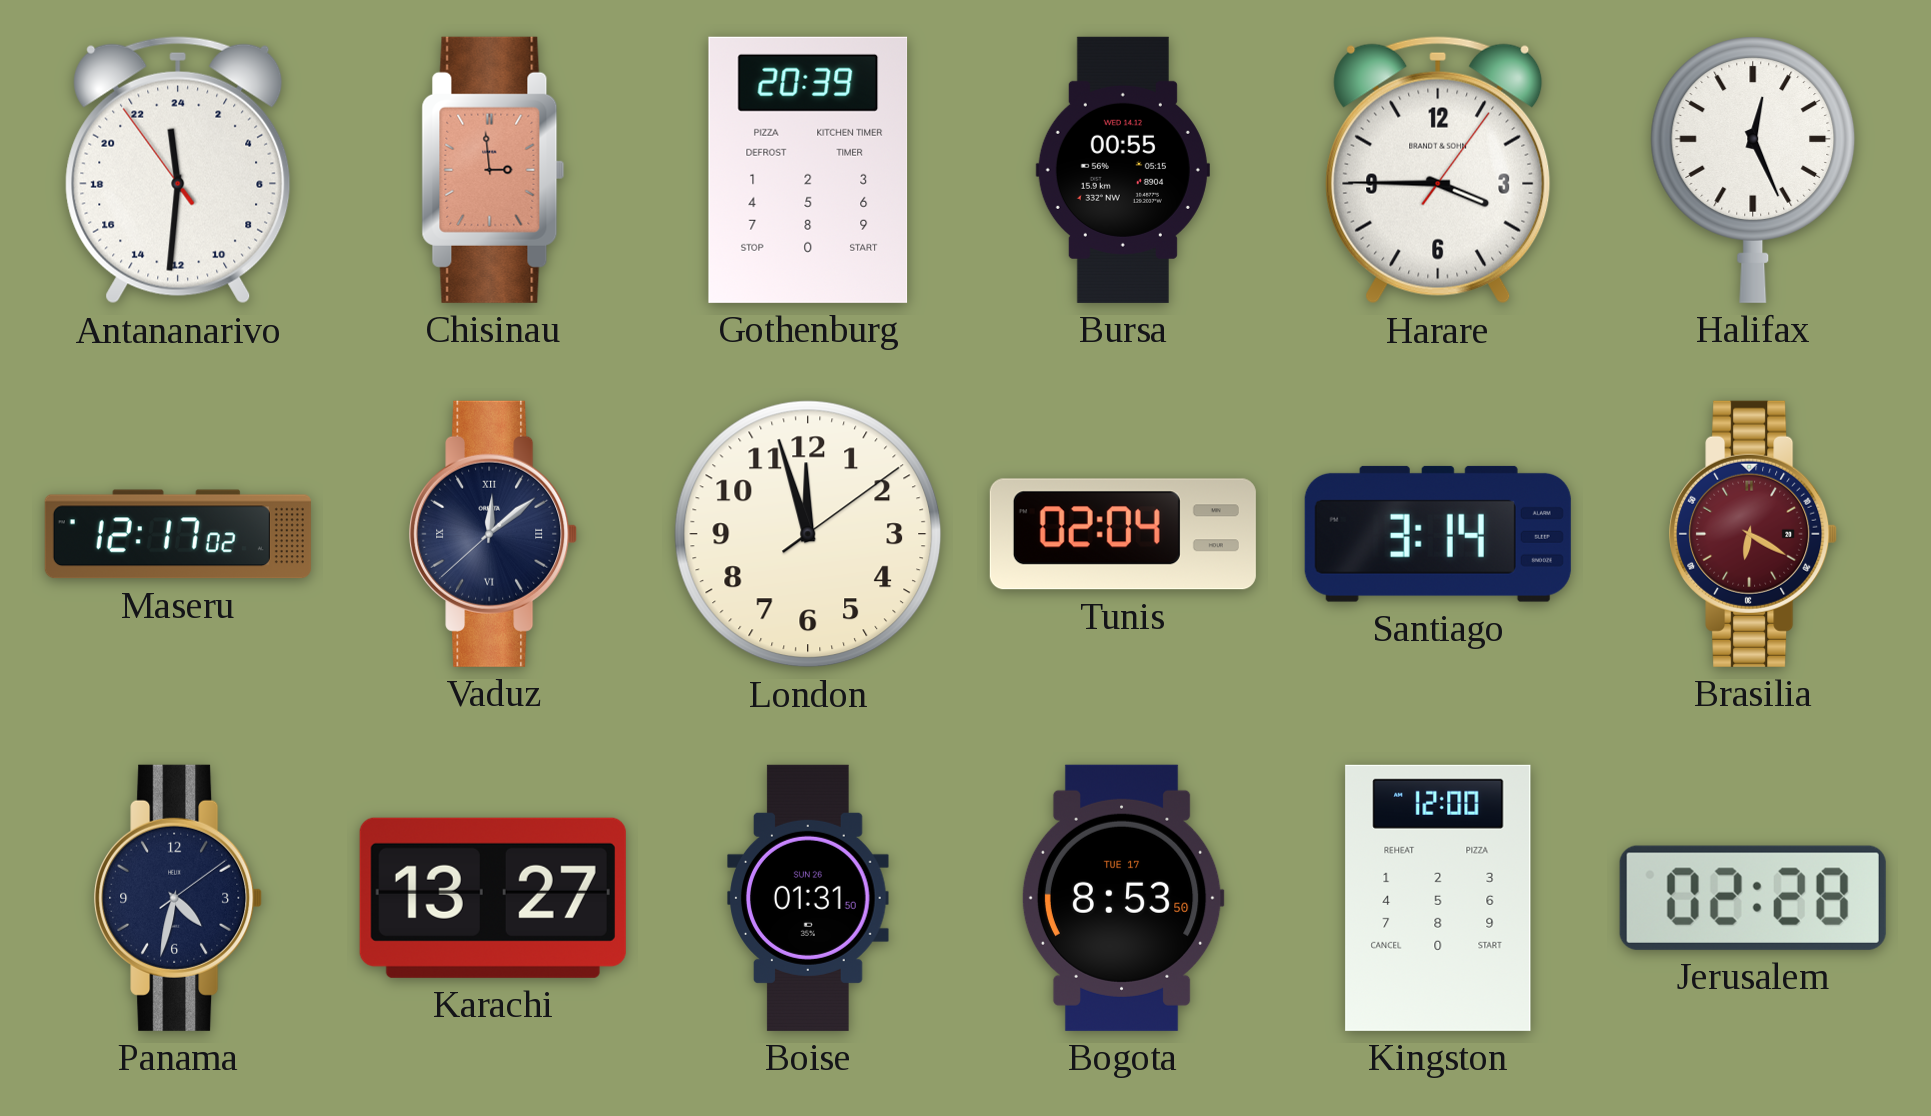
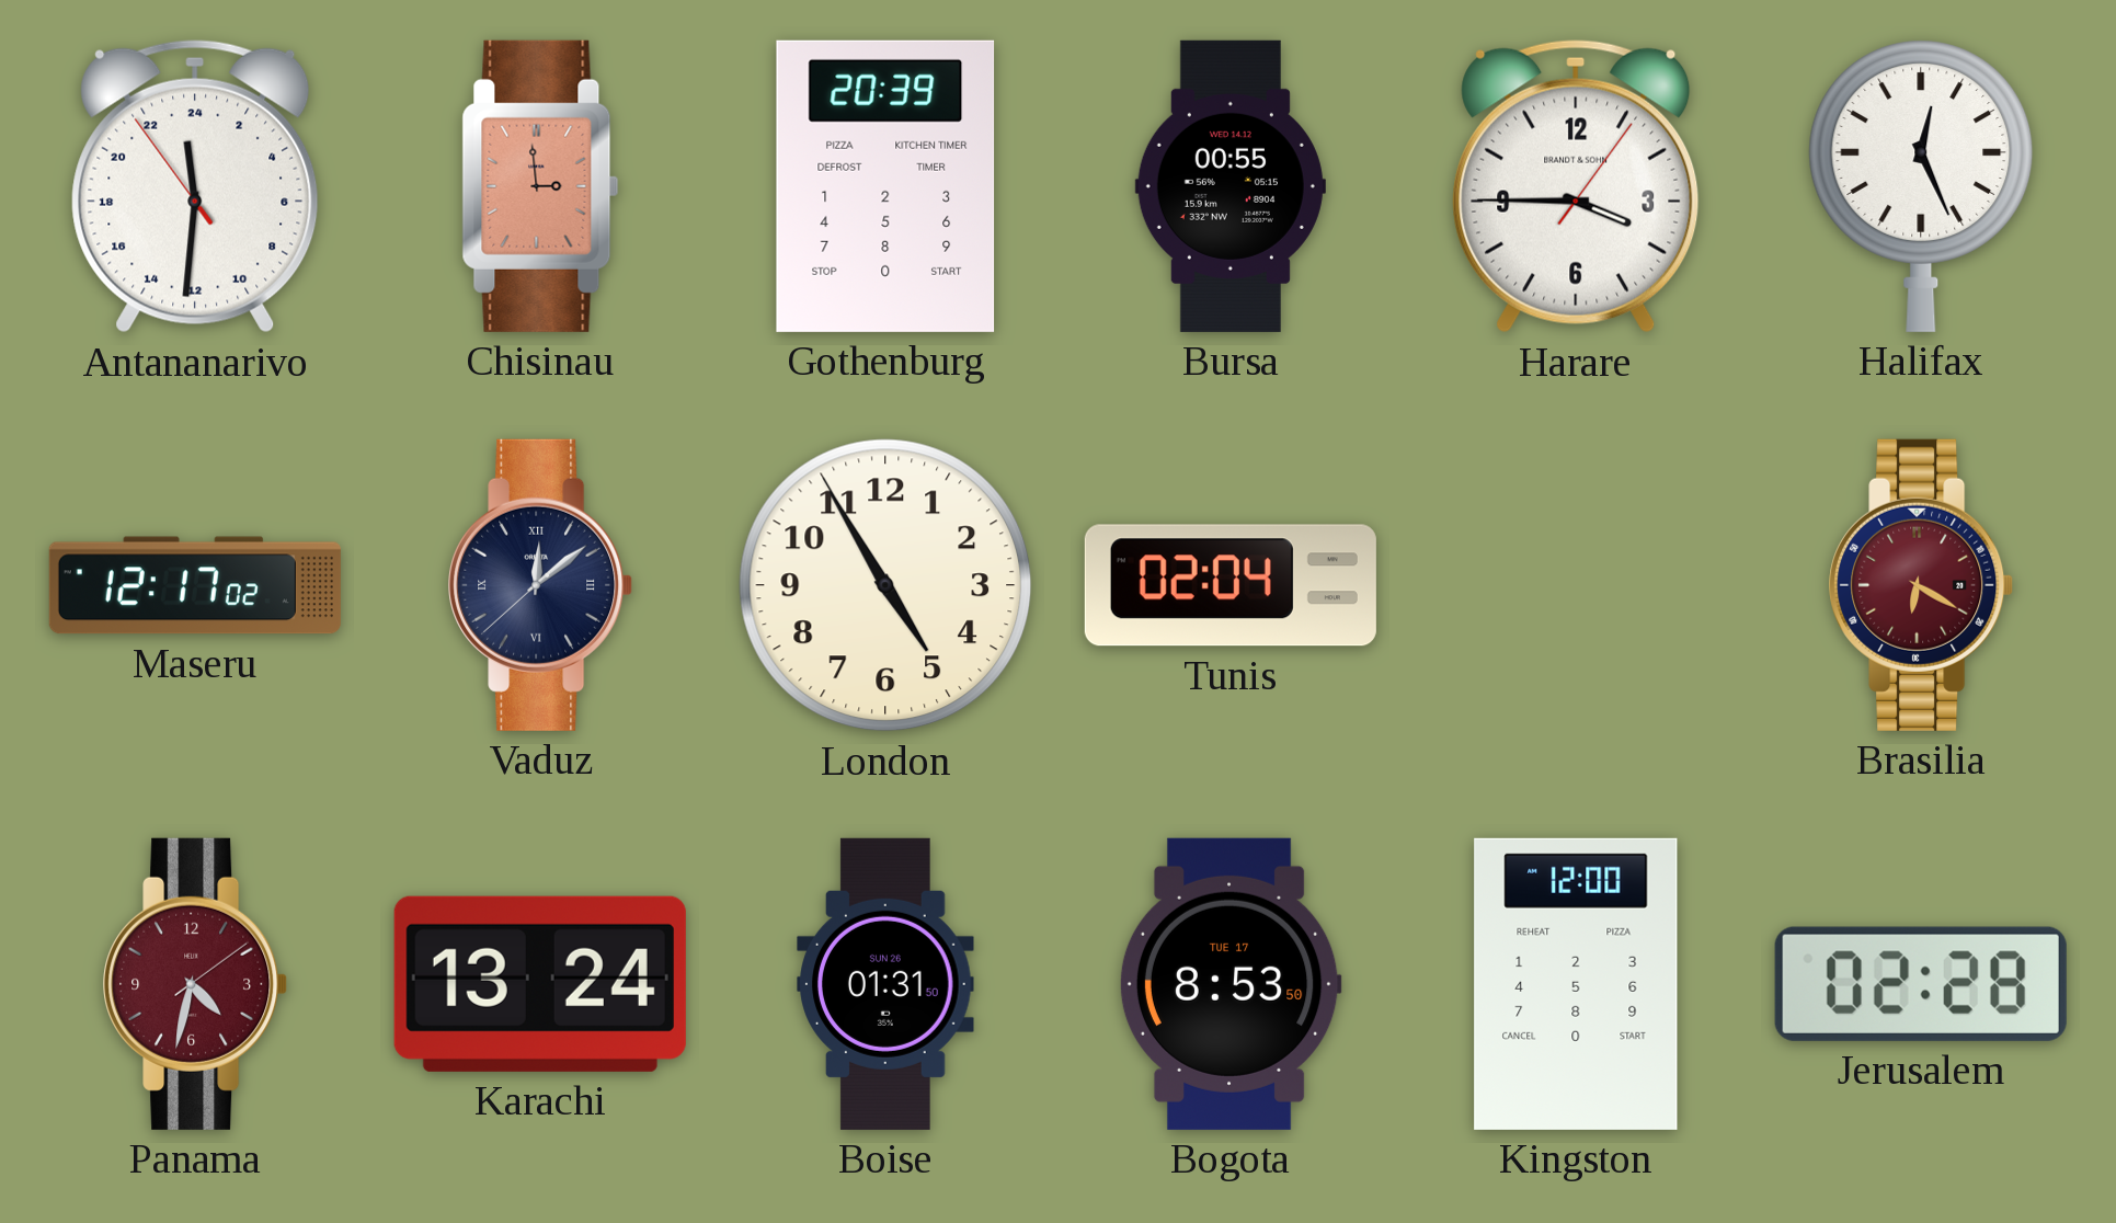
London: 11:57 -> 4:54
Santiago: 3:14 -> none
Panama dial: navy -> burgundy
Karachi: 13:27 -> 13:24
